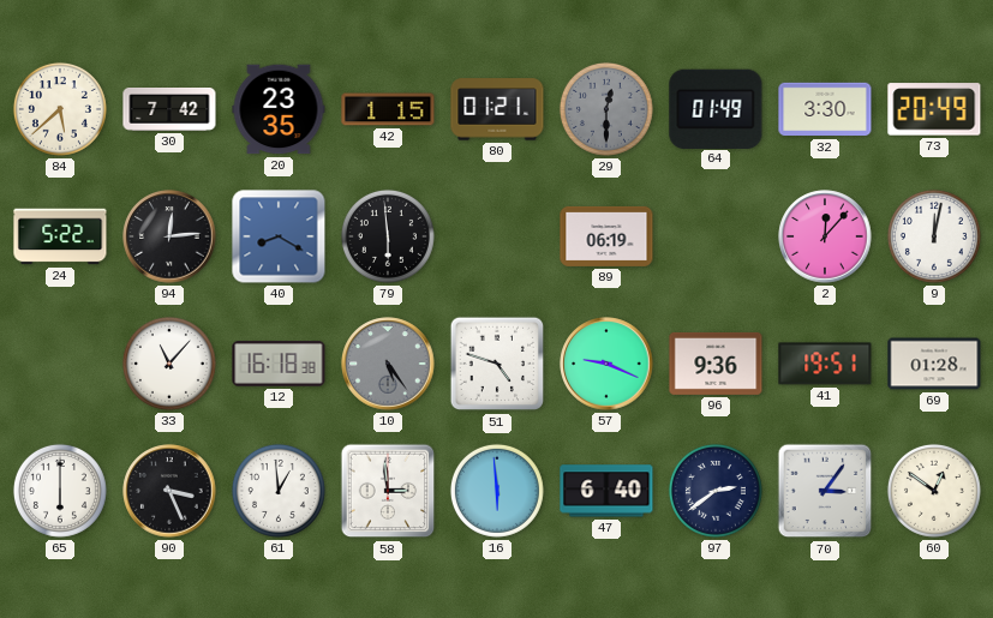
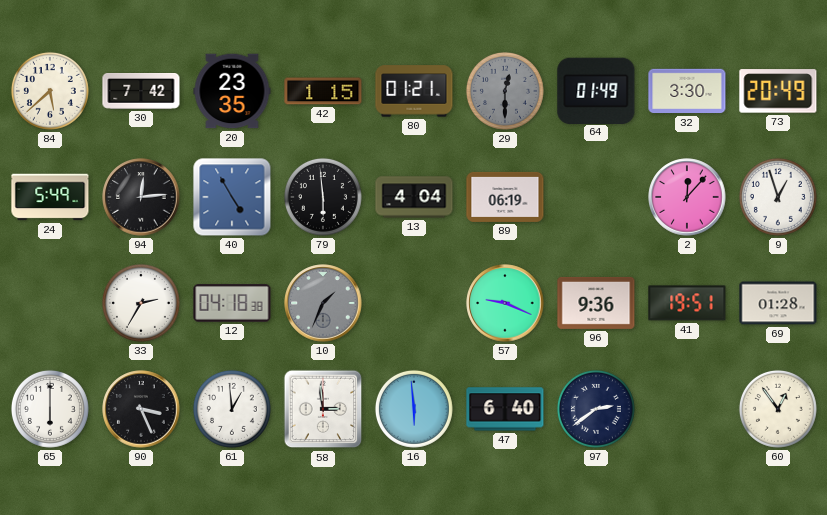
24: 5:22 -> 5:49
40: 8:20 -> 4:55
13: none -> 4:04
9: 12:02 -> 12:57
33: 11:07 -> 2:35
12: 16:18 -> 04:18
10: 5:24 -> 1:34
51: 4:48 -> none
70: 3:06 -> none
60: 12:51 -> 12:54
